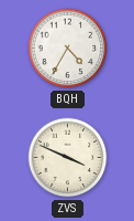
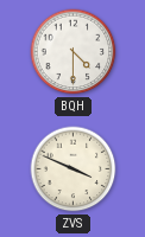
BQH: 4:35 -> 4:30
